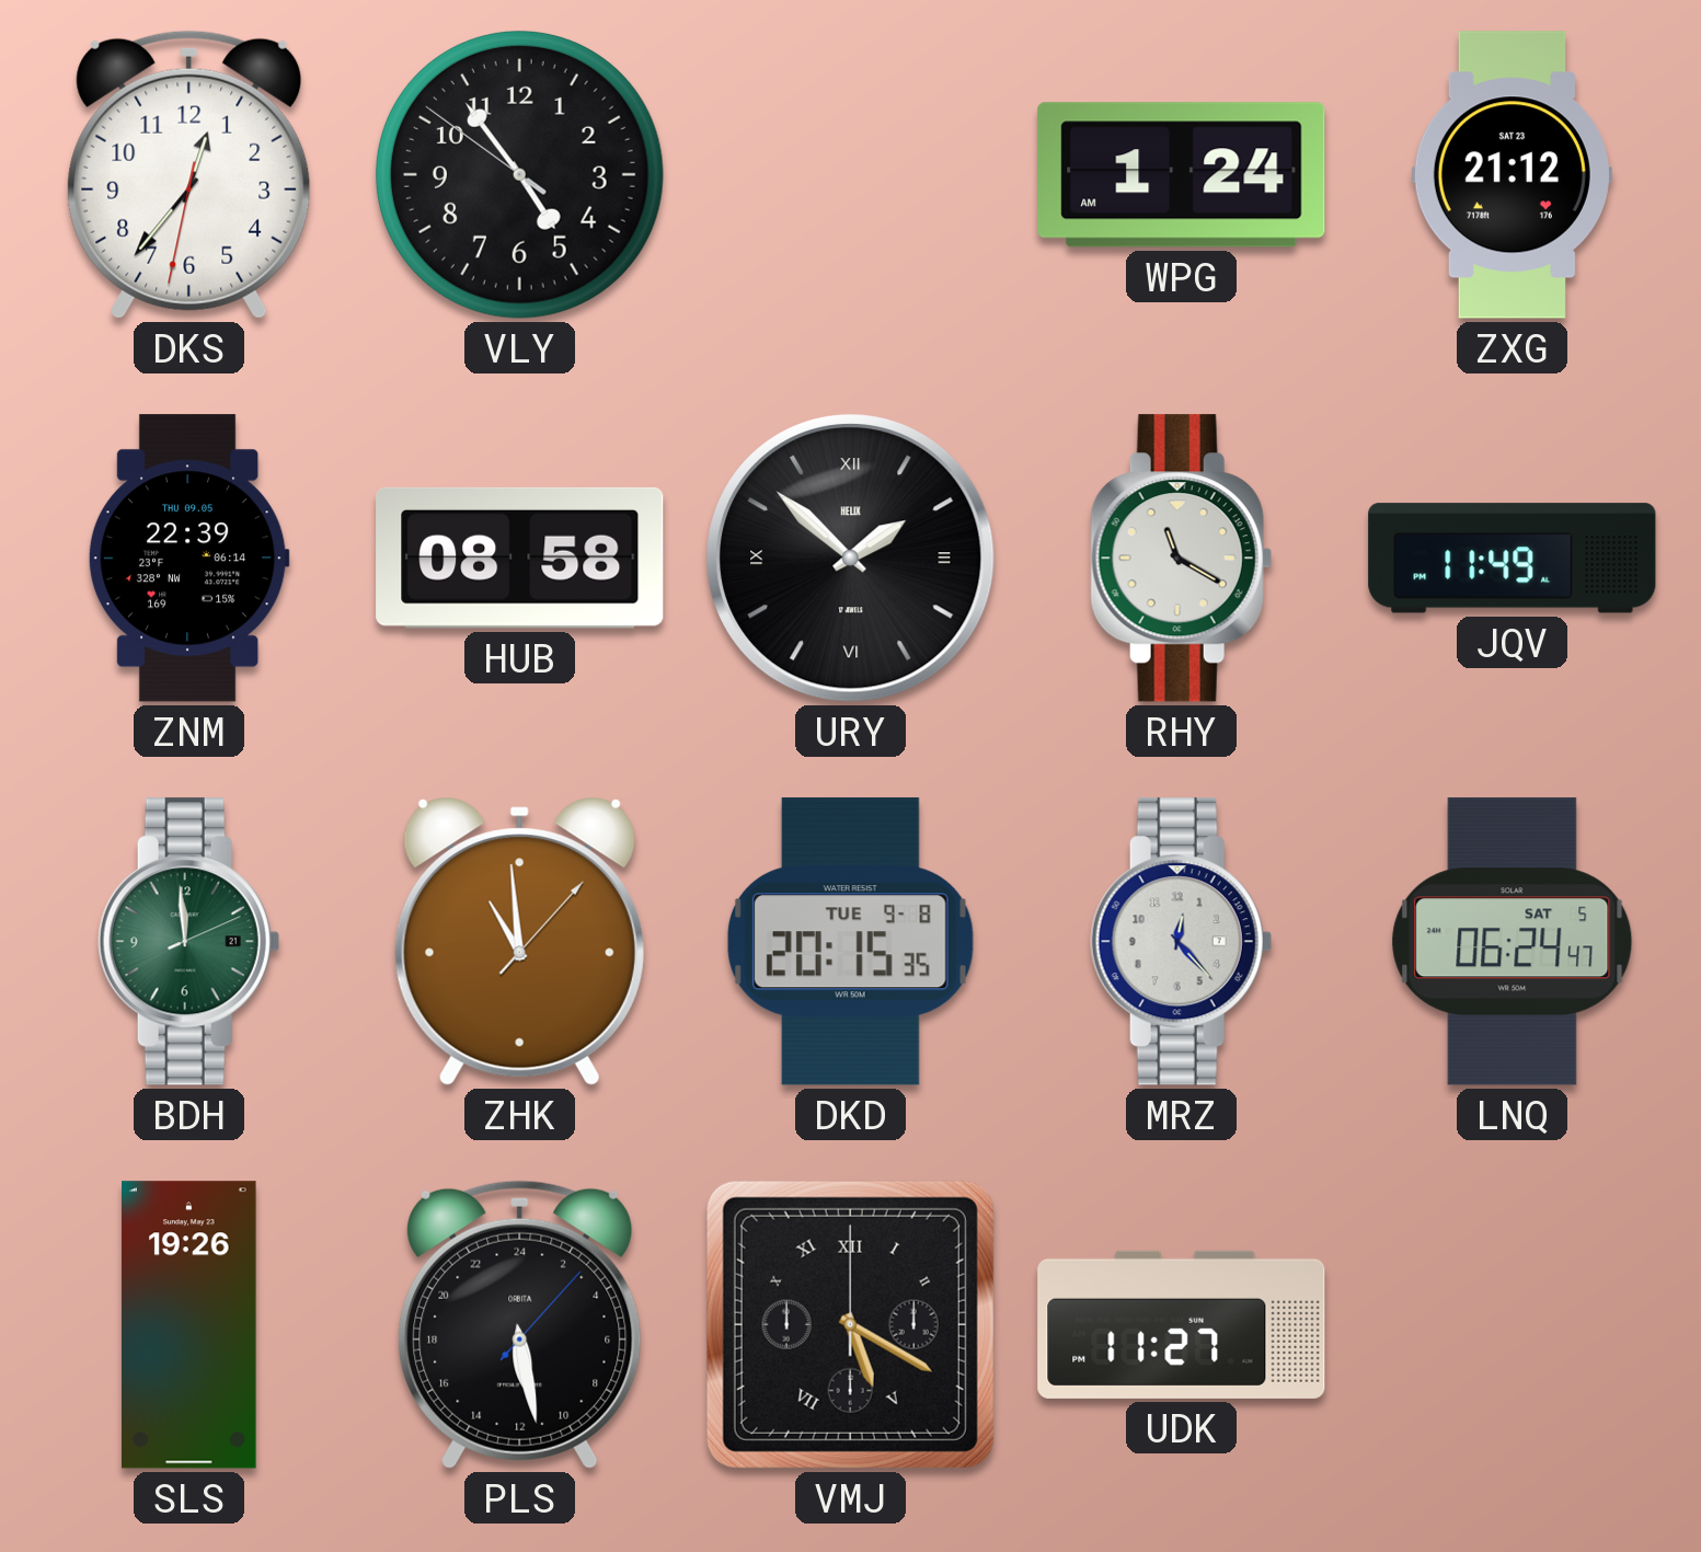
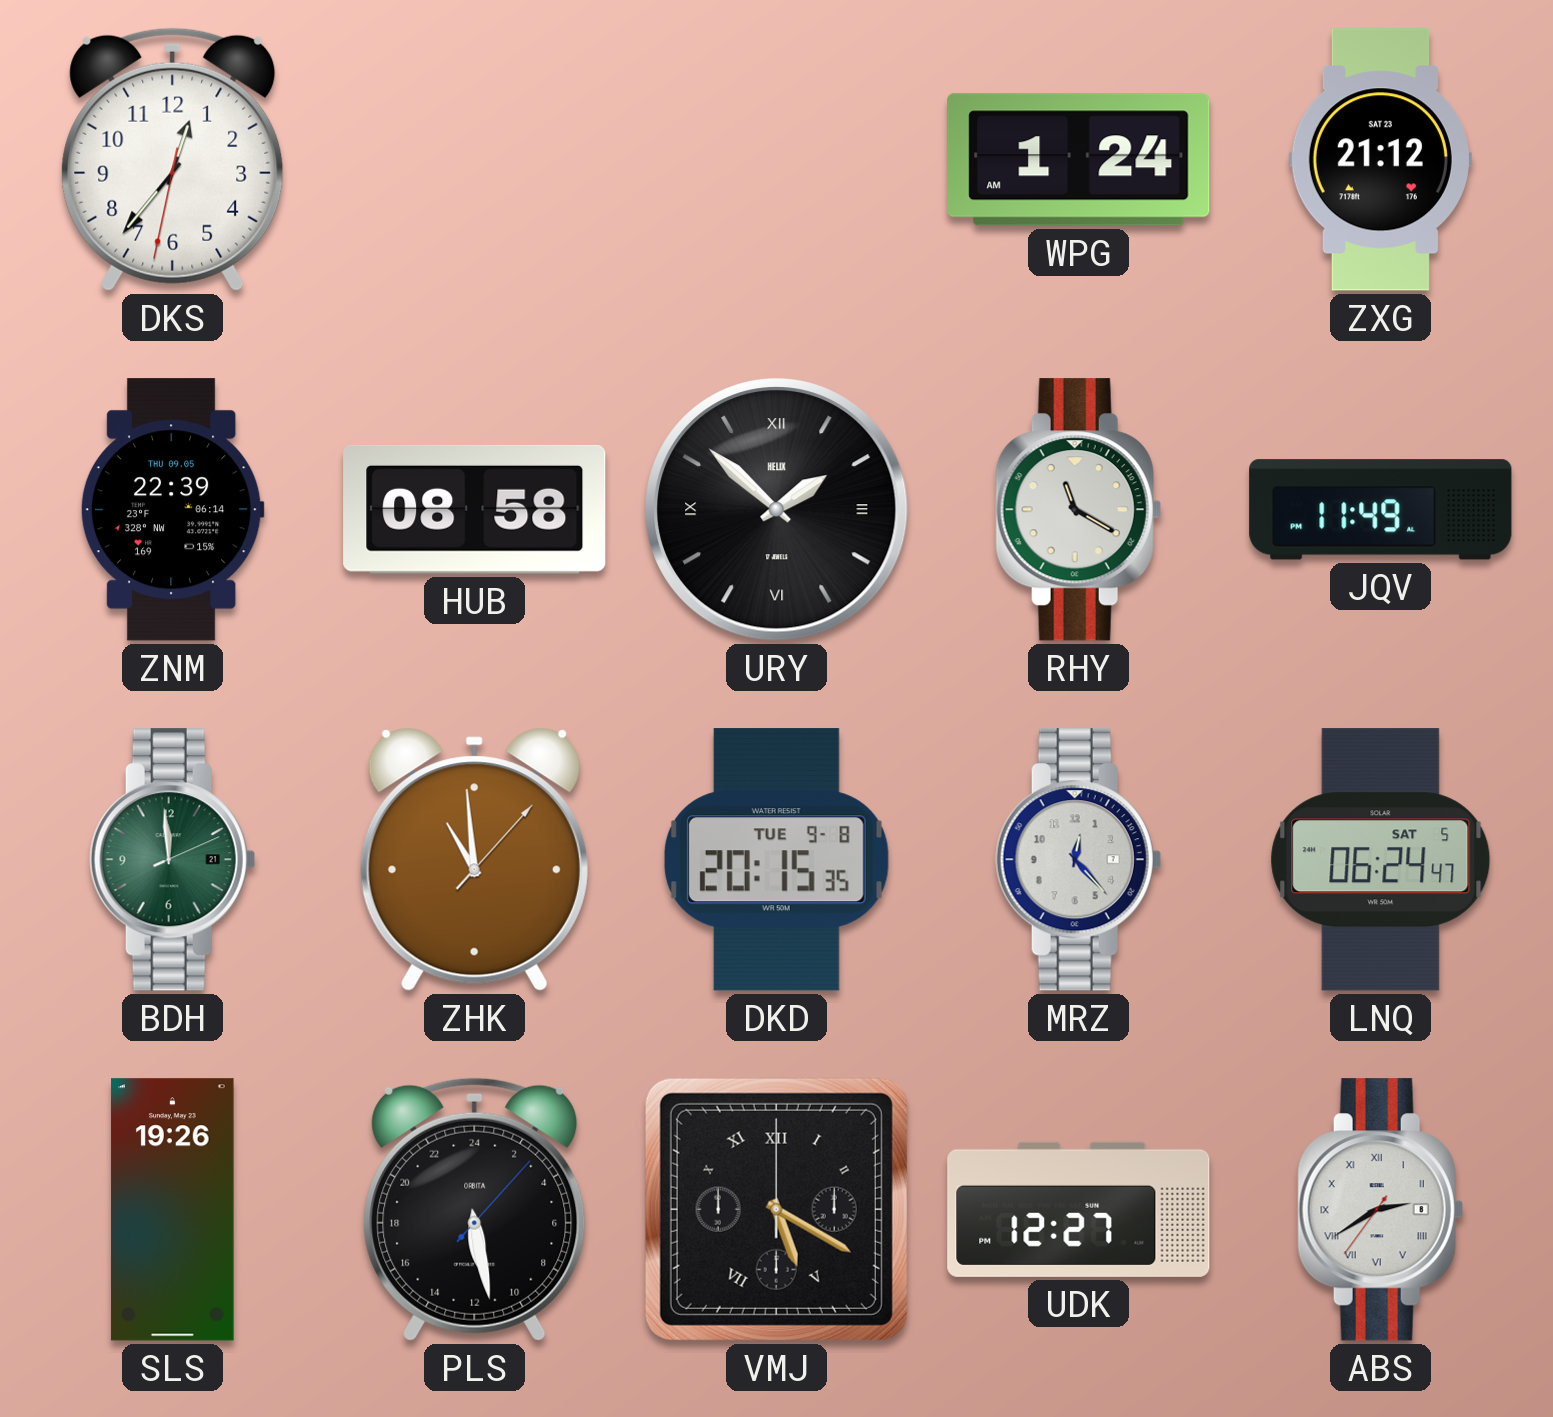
VLY: 4:53 -> none
UDK: 11:27 -> 12:27
ABS: none -> 2:39
